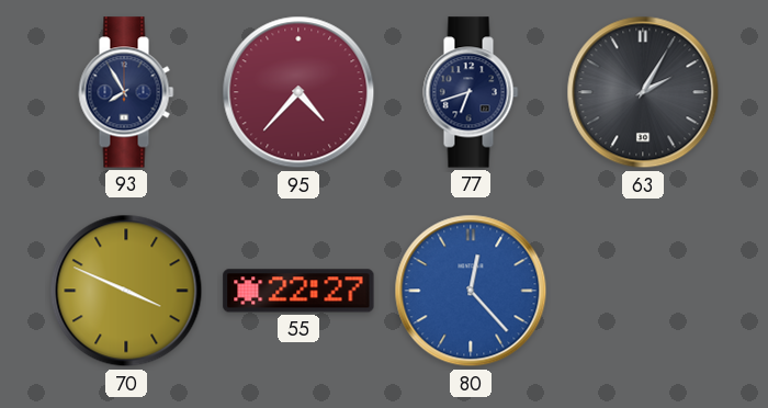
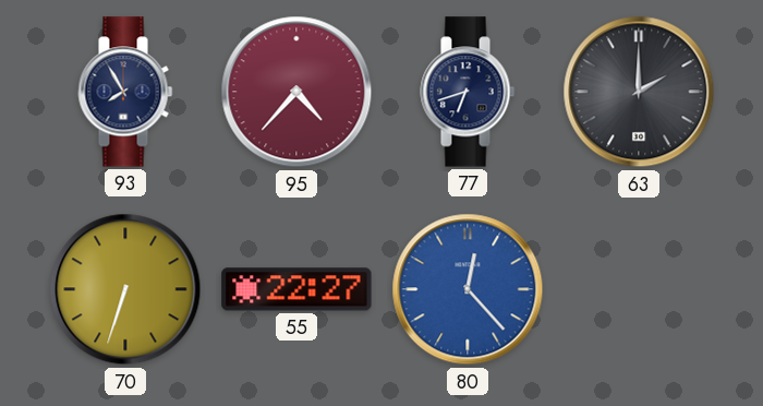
63: 2:05 -> 2:00
70: 3:49 -> 6:33
